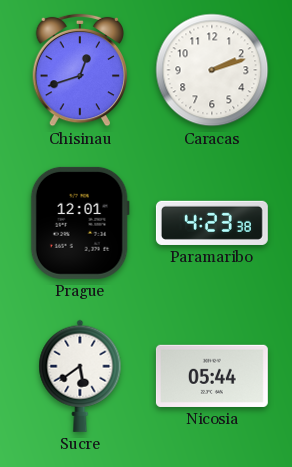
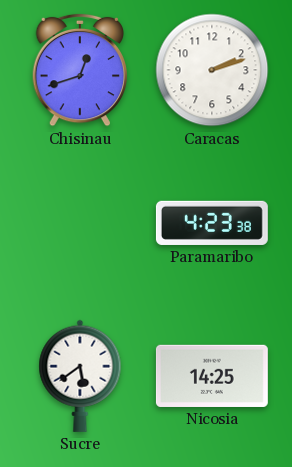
Prague: 12:01 -> none
Nicosia: 05:44 -> 14:25
